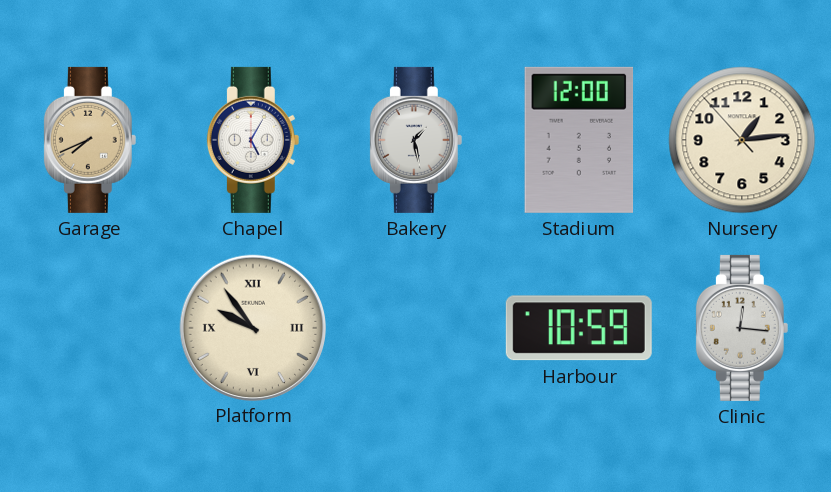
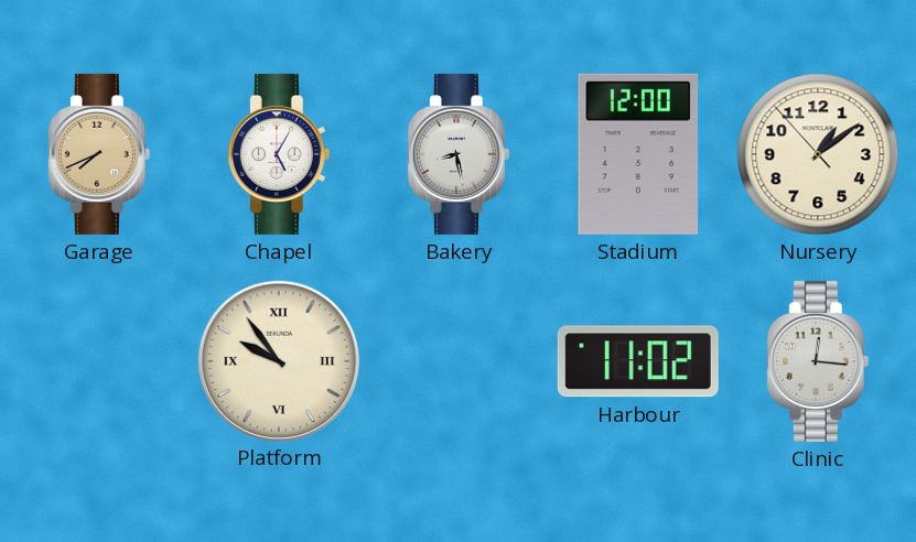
Bakery: 1:28 -> 8:28
Nursery: 1:13 -> 1:08
Harbour: 10:59 -> 11:02
